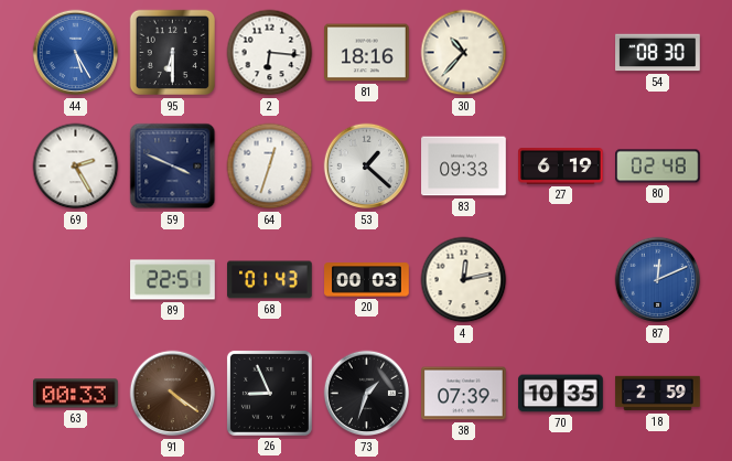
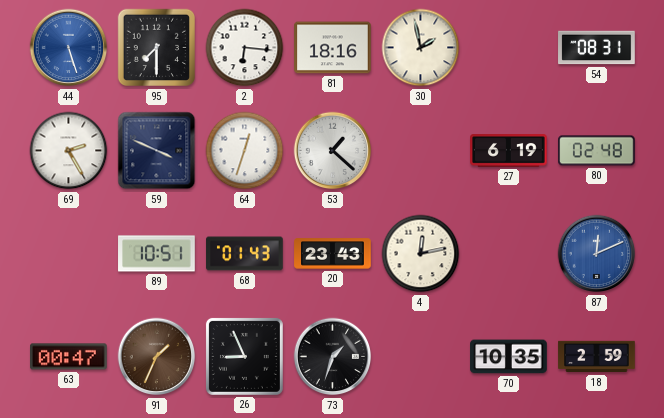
44: 5:25 -> 5:27
95: 6:30 -> 7:30
30: 10:37 -> 1:58
54: 08:30 -> 08:31
83: 09:33 -> none
89: 22:51 -> 10:51
20: 00:03 -> 23:43
63: 00:33 -> 00:47
91: 4:21 -> 1:34
38: 07:39 -> none
